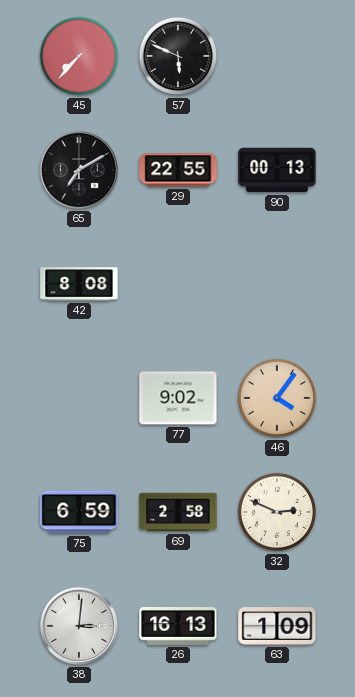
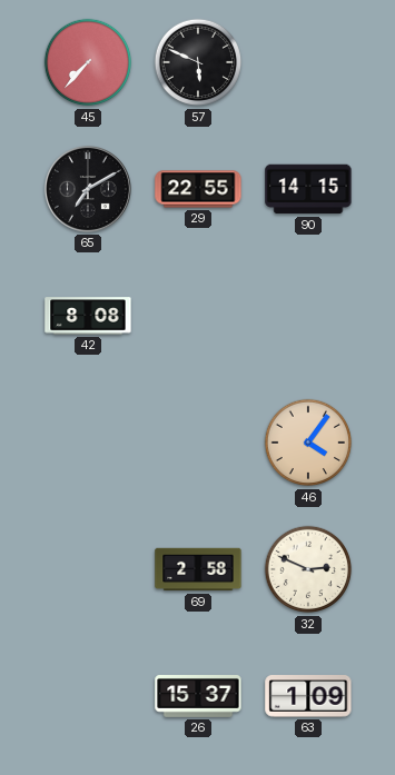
90: 00:13 -> 14:15
77: 9:02 -> none
75: 6:59 -> none
38: 3:01 -> none
26: 16:13 -> 15:37
